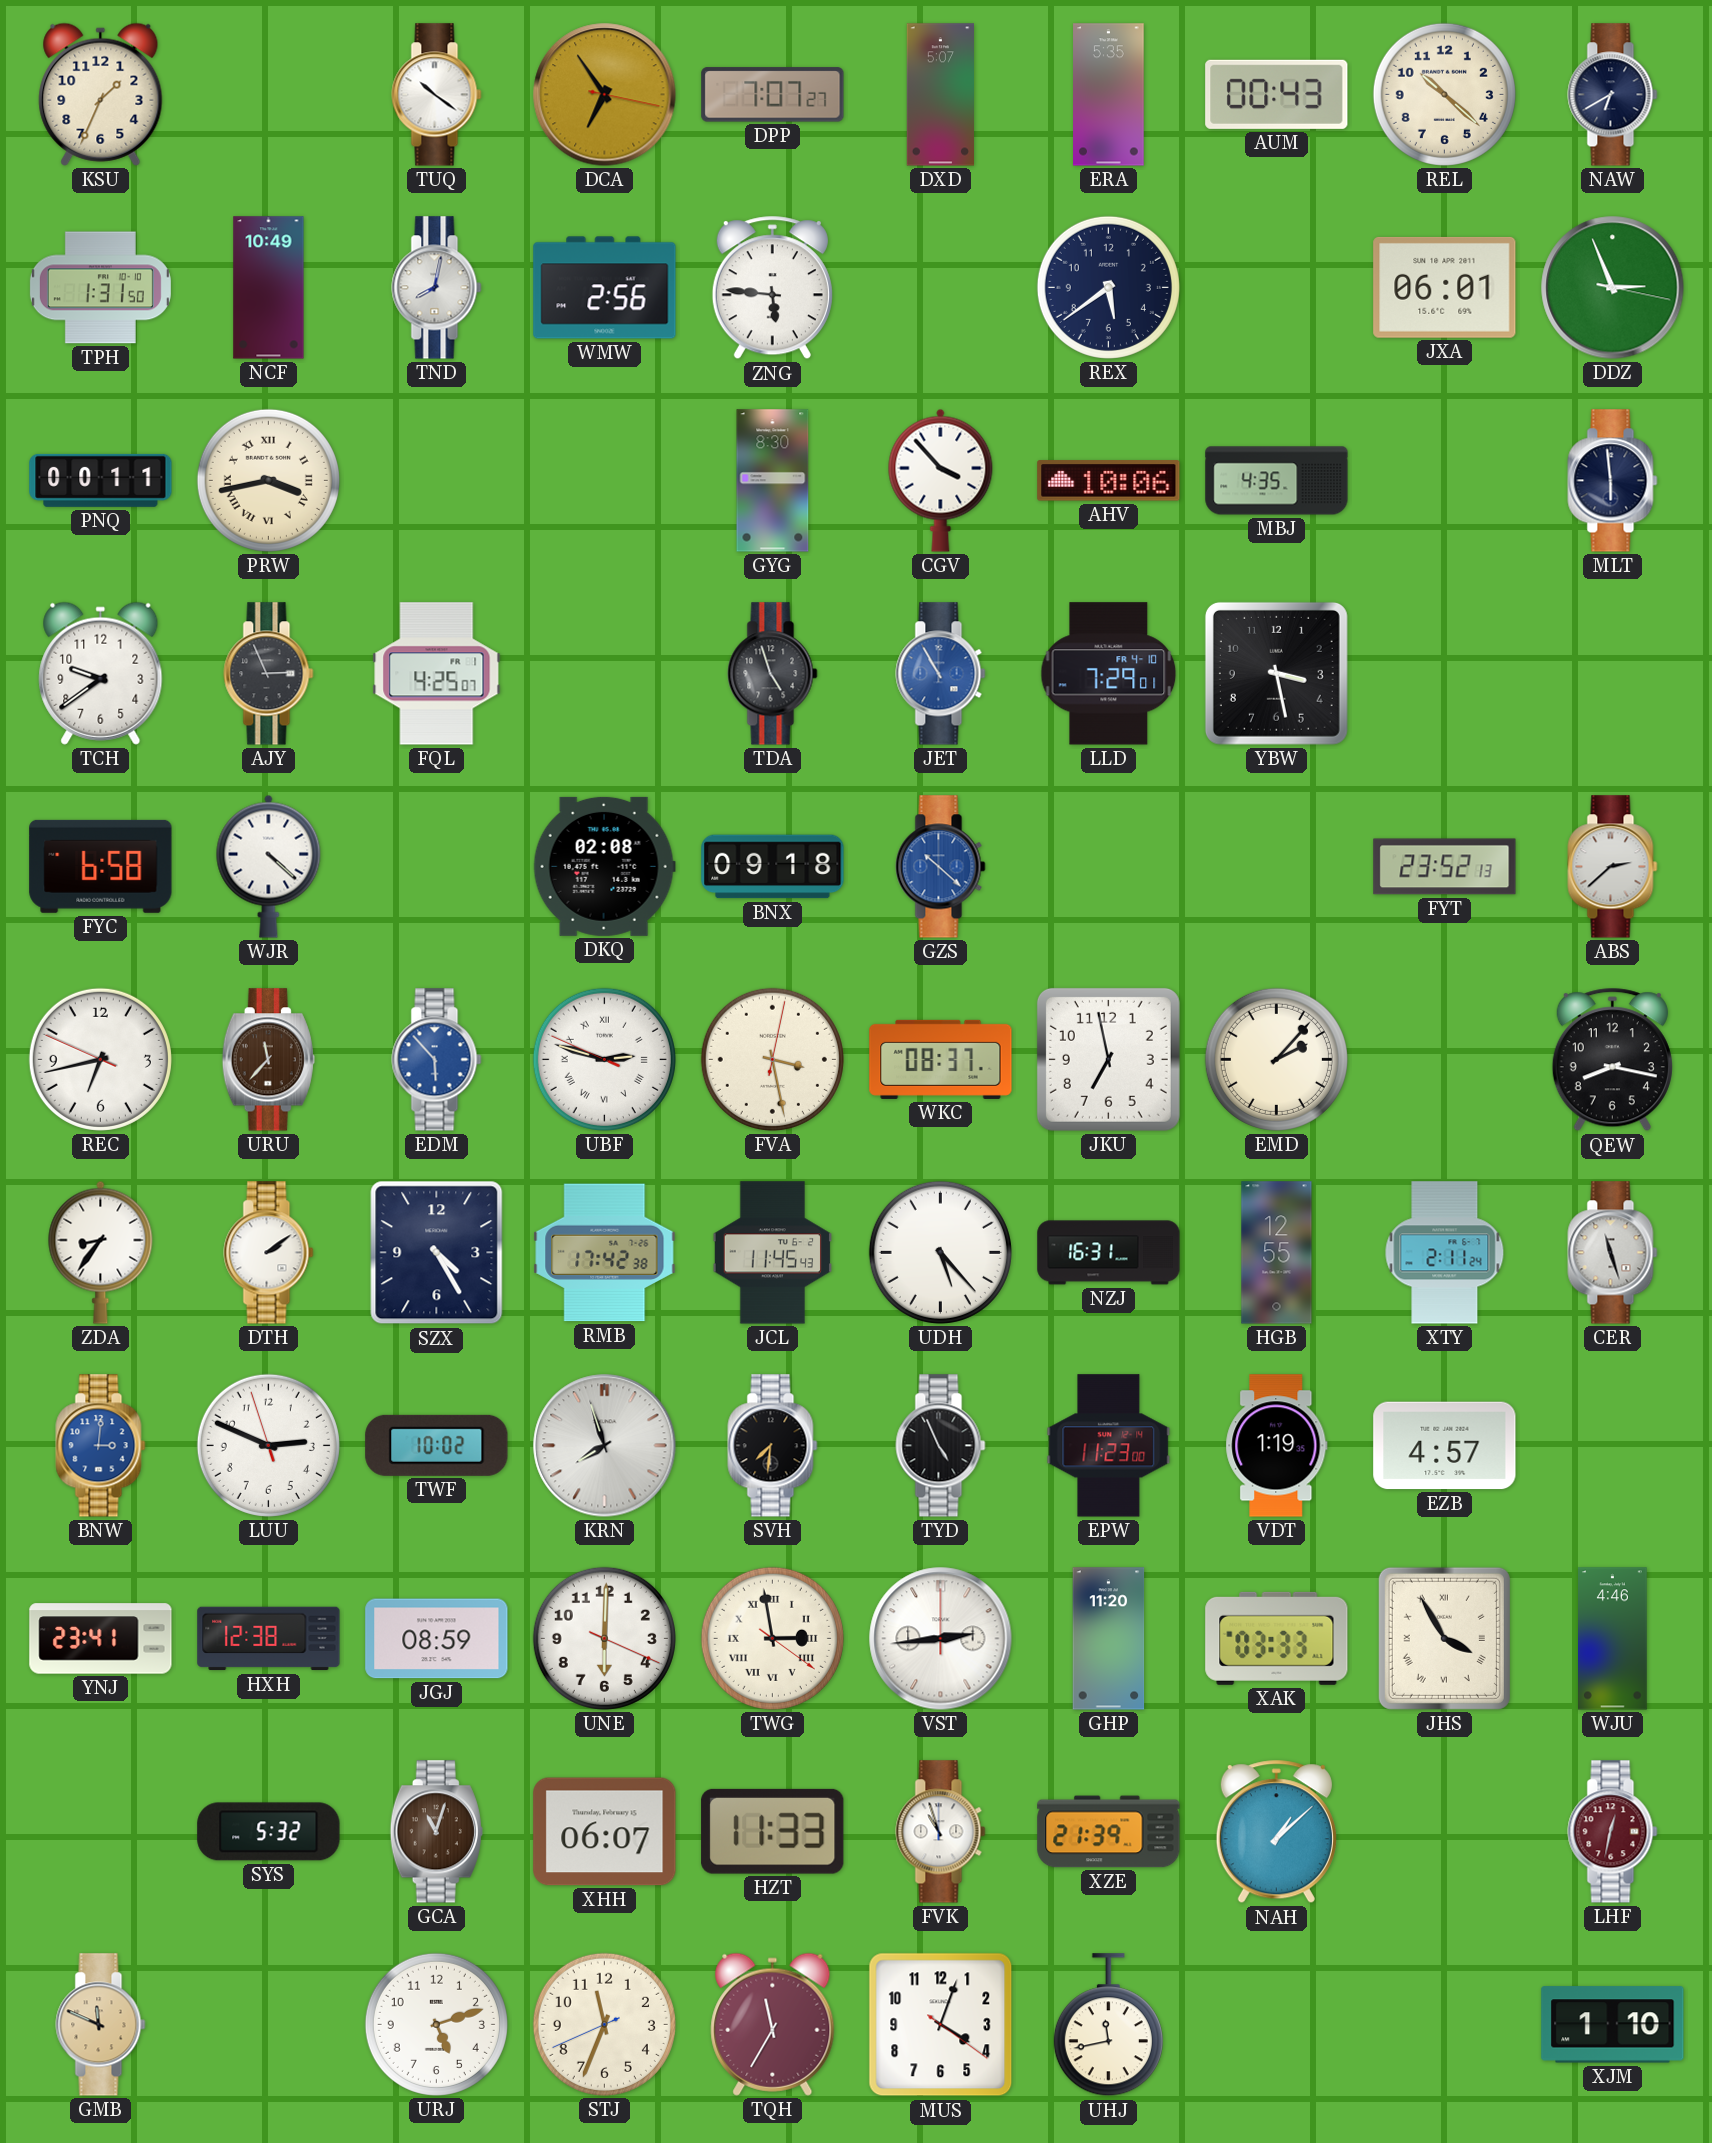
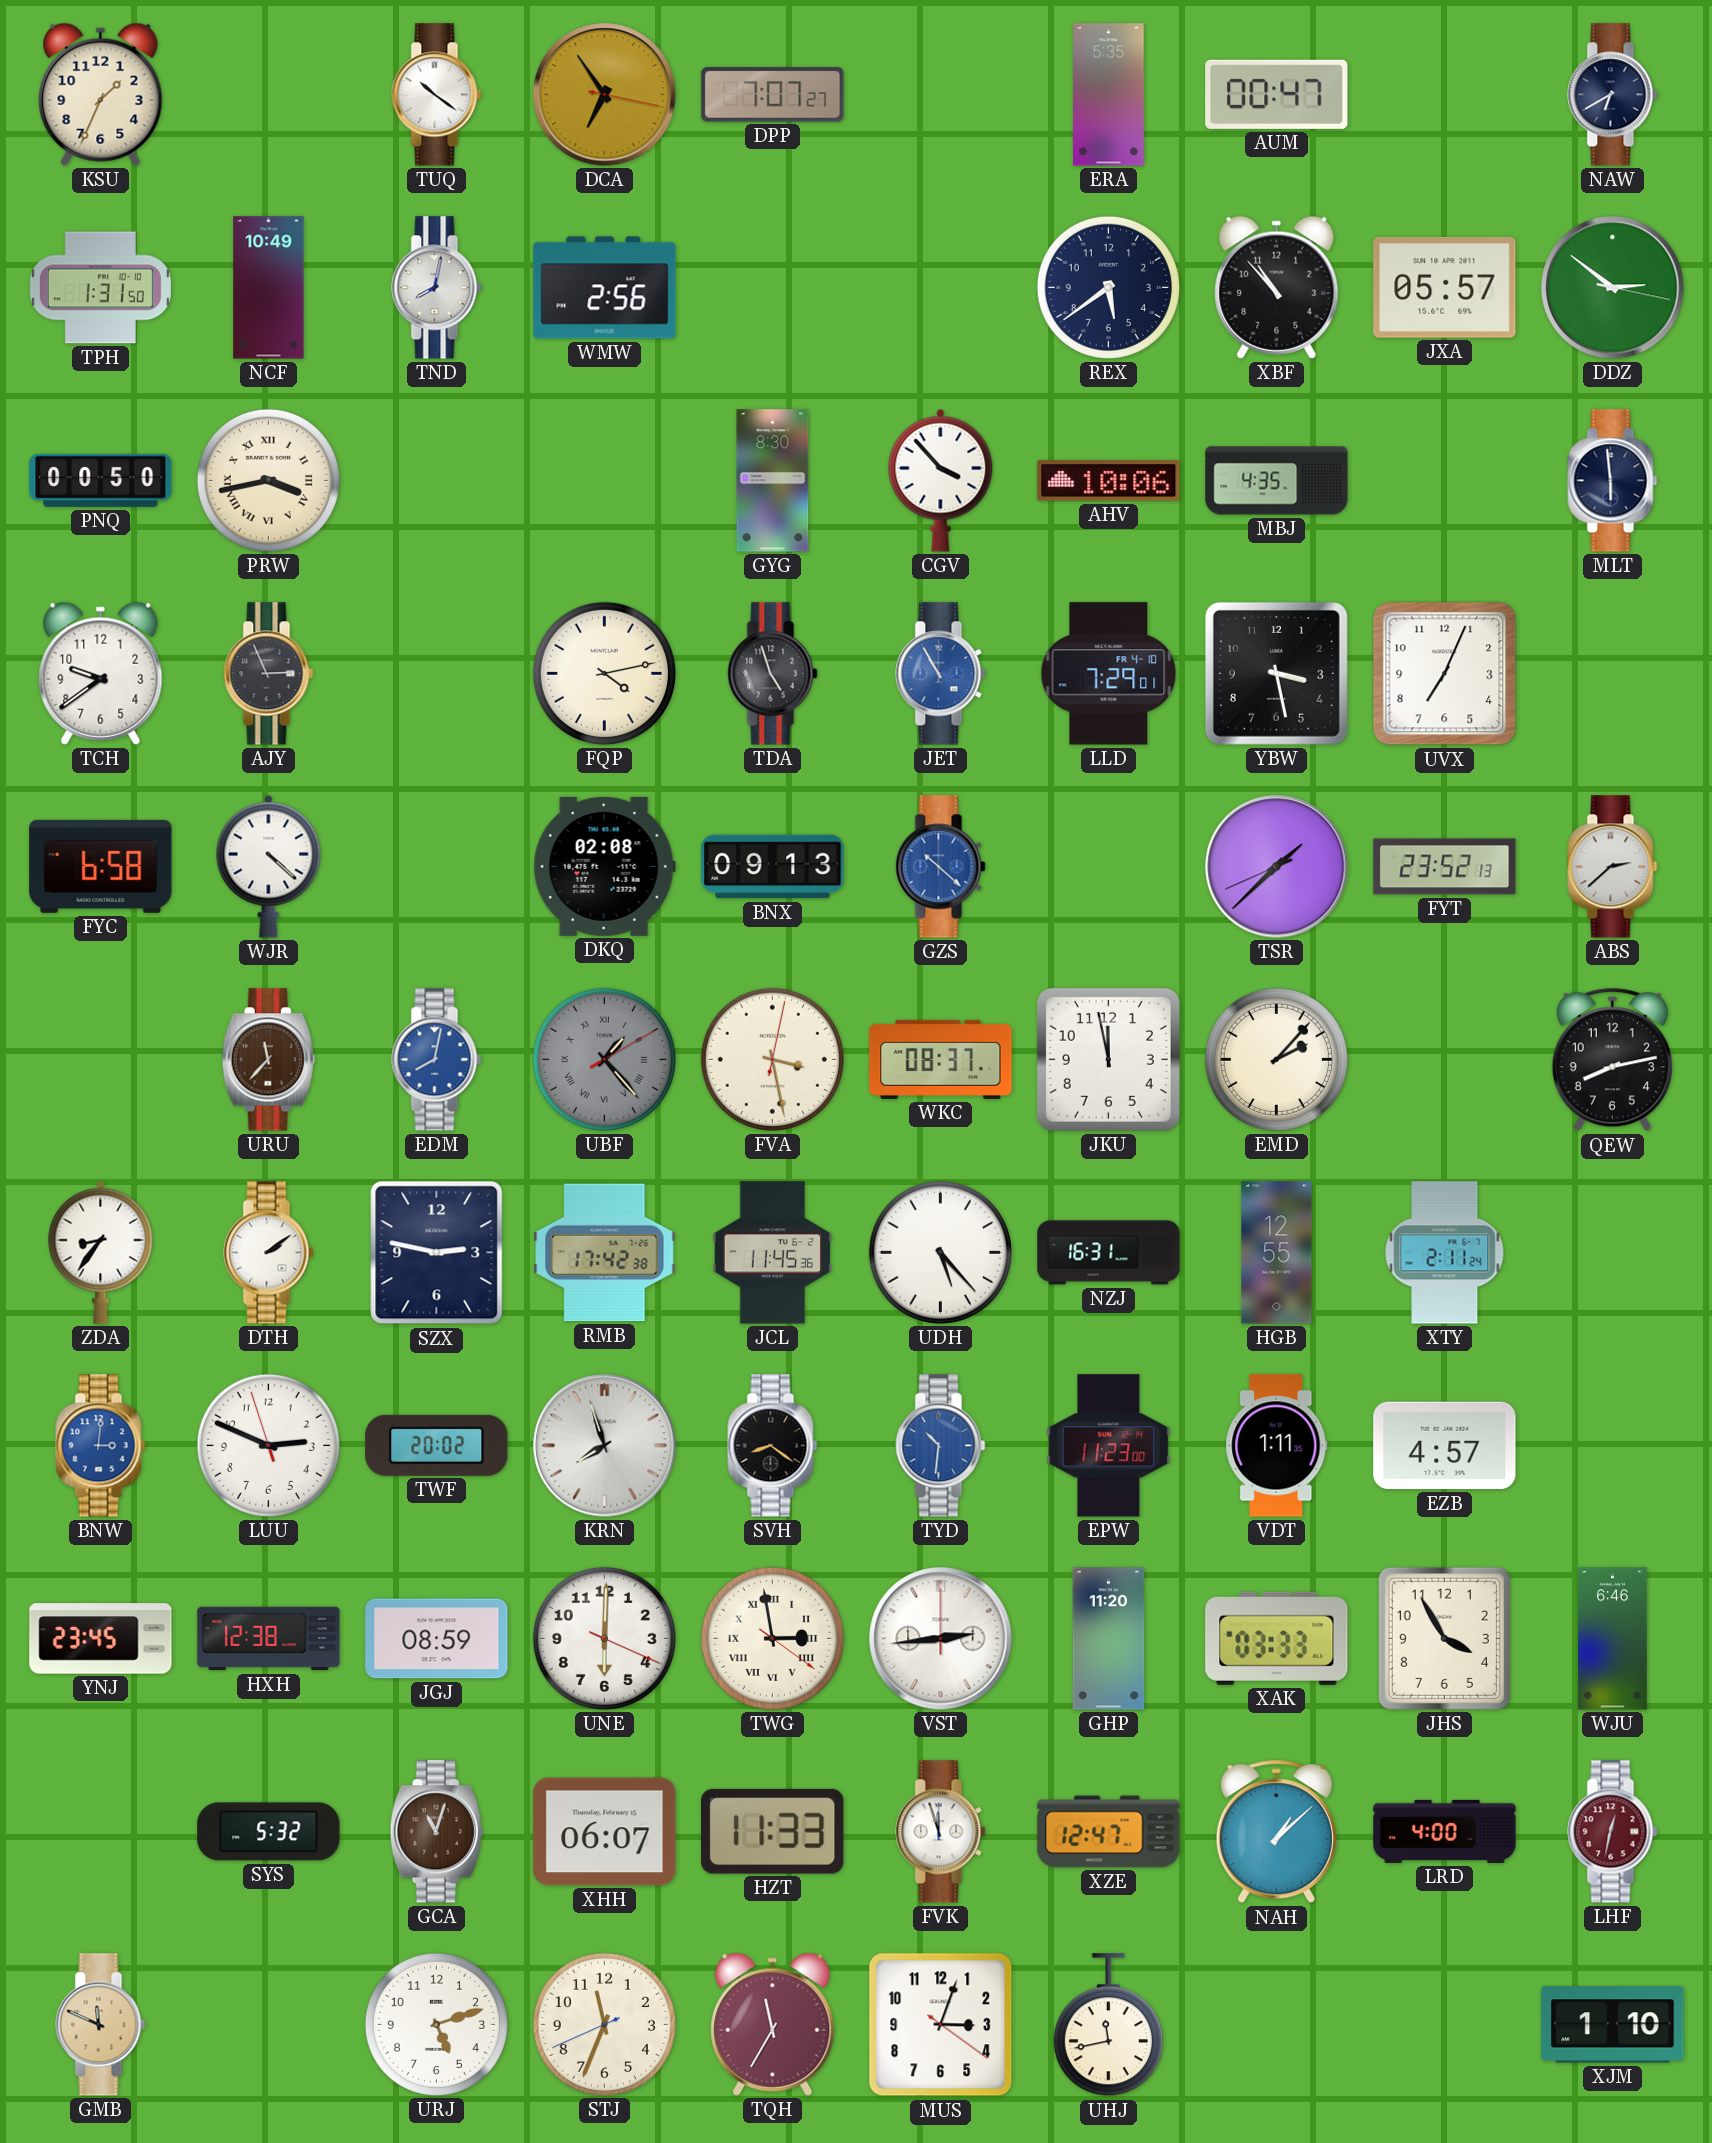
DXD: 5:07 -> none
AUM: 00:43 -> 00:47
REL: 10:22 -> none
ZNG: 5:46 -> none
XBF: none -> 10:53
JXA: 06:01 -> 05:57
DDZ: 2:56 -> 2:51
PNQ: 00:11 -> 00:50
FQL: 4:25 -> none
FQP: none -> 4:13
UVX: none -> 7:04
BNX: 09:18 -> 09:13
TSR: none -> 1:37
REC: 6:42 -> none
EDM: 5:53 -> 8:02
UBF: 2:47 -> 1:23
UBF dial: white -> grey
JKU: 6:58 -> 11:58
QEW: 8:17 -> 8:13
SZX: 4:25 -> 2:47
JCL: 11:45:43 -> 11:45:36
CER: 11:27 -> none
TWF: 10:02 -> 20:02
SVH: 7:31 -> 8:21
TYD: 4:56 -> 10:31
TYD dial: black -> blue
VDT: 1:19 -> 1:11
YNJ: 23:41 -> 23:45
JHS numerals: Roman -> Arabic
WJU: 4:46 -> 6:46
FVK: 10:57 -> 11:57
XZE: 21:39 -> 12:47
LRD: none -> 4:00
MUS: 4:03 -> 3:03
